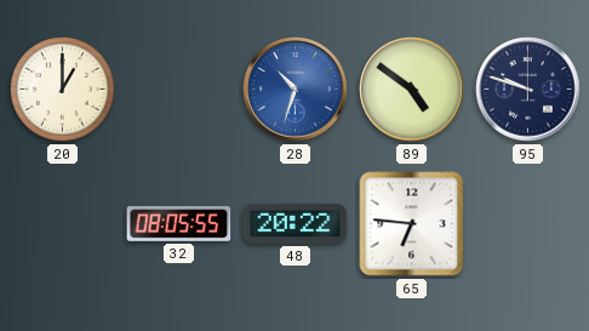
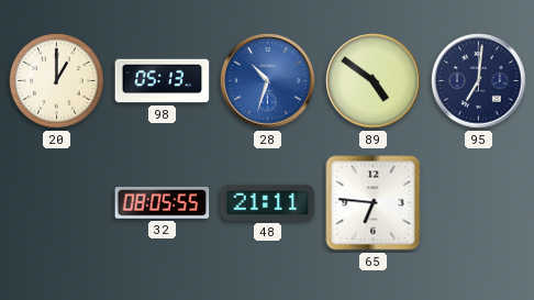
98: none -> 05:13
95: 9:48 -> 7:01
48: 20:22 -> 21:11
